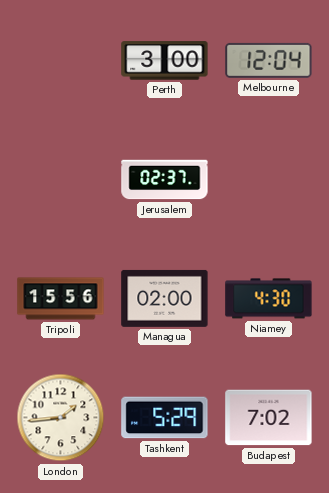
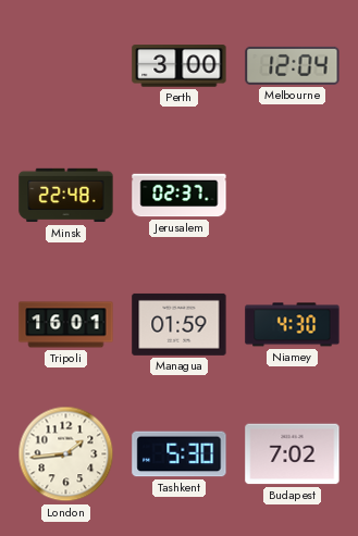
Minsk: none -> 22:48
Tripoli: 15:56 -> 16:01
Managua: 02:00 -> 01:59
Tashkent: 5:29 -> 5:30
